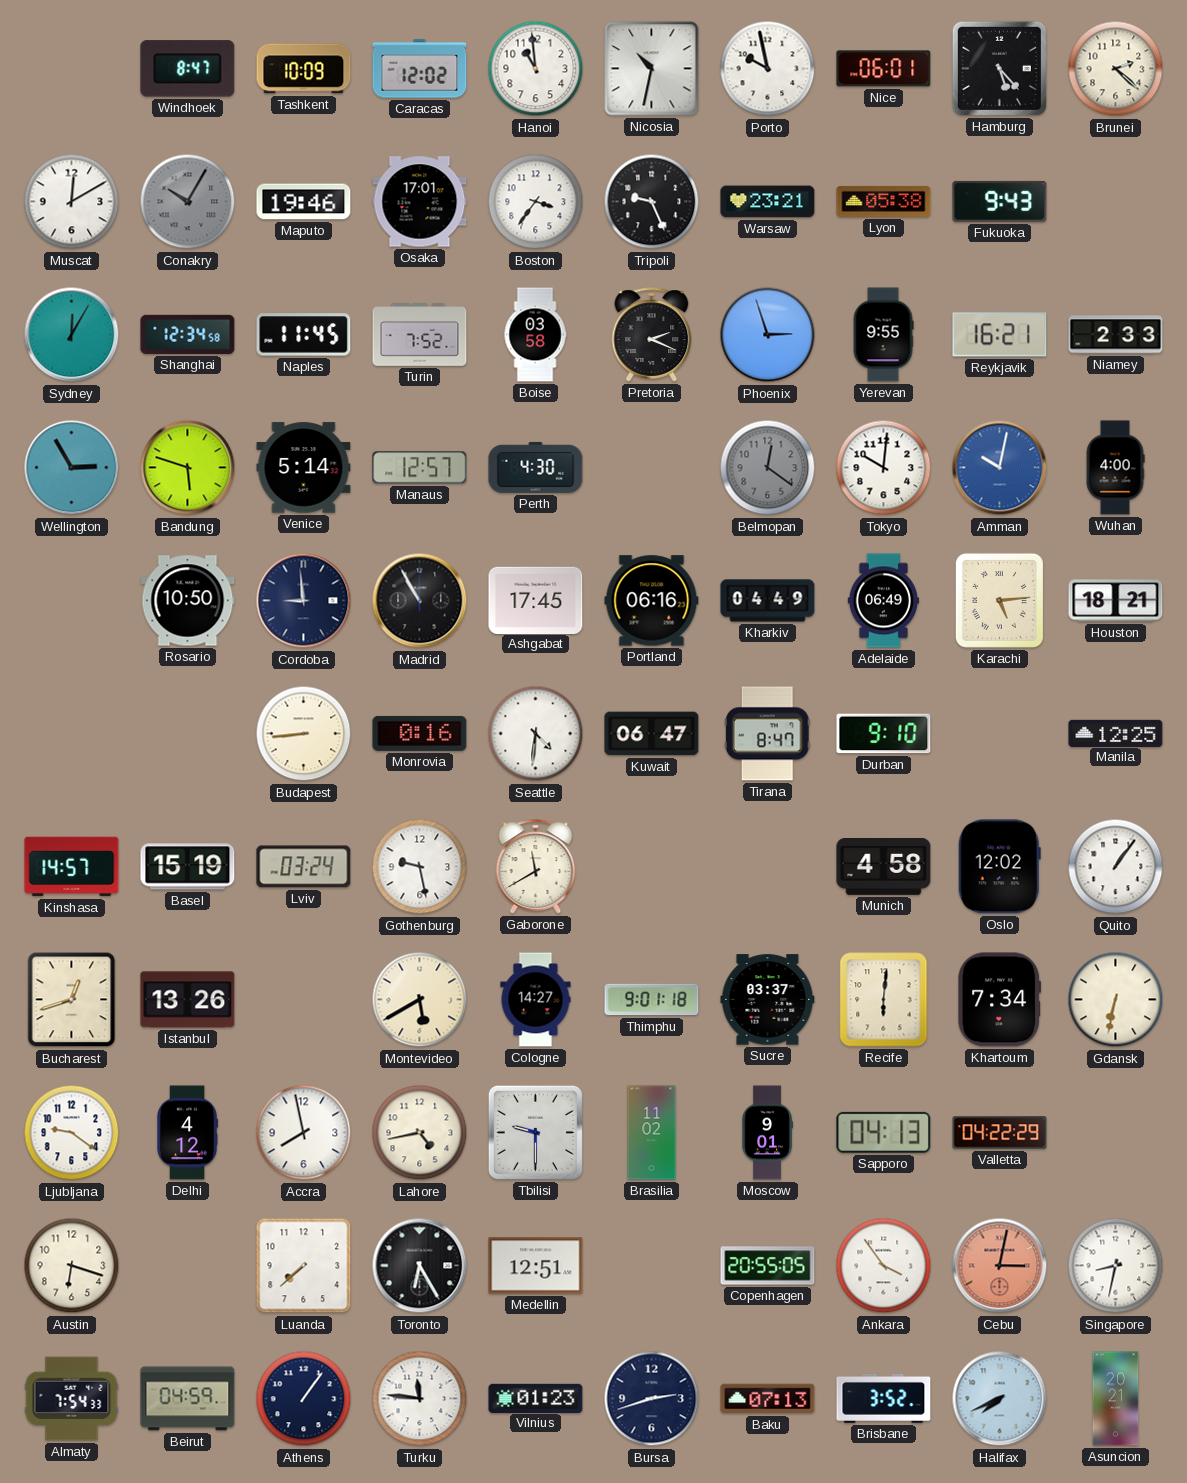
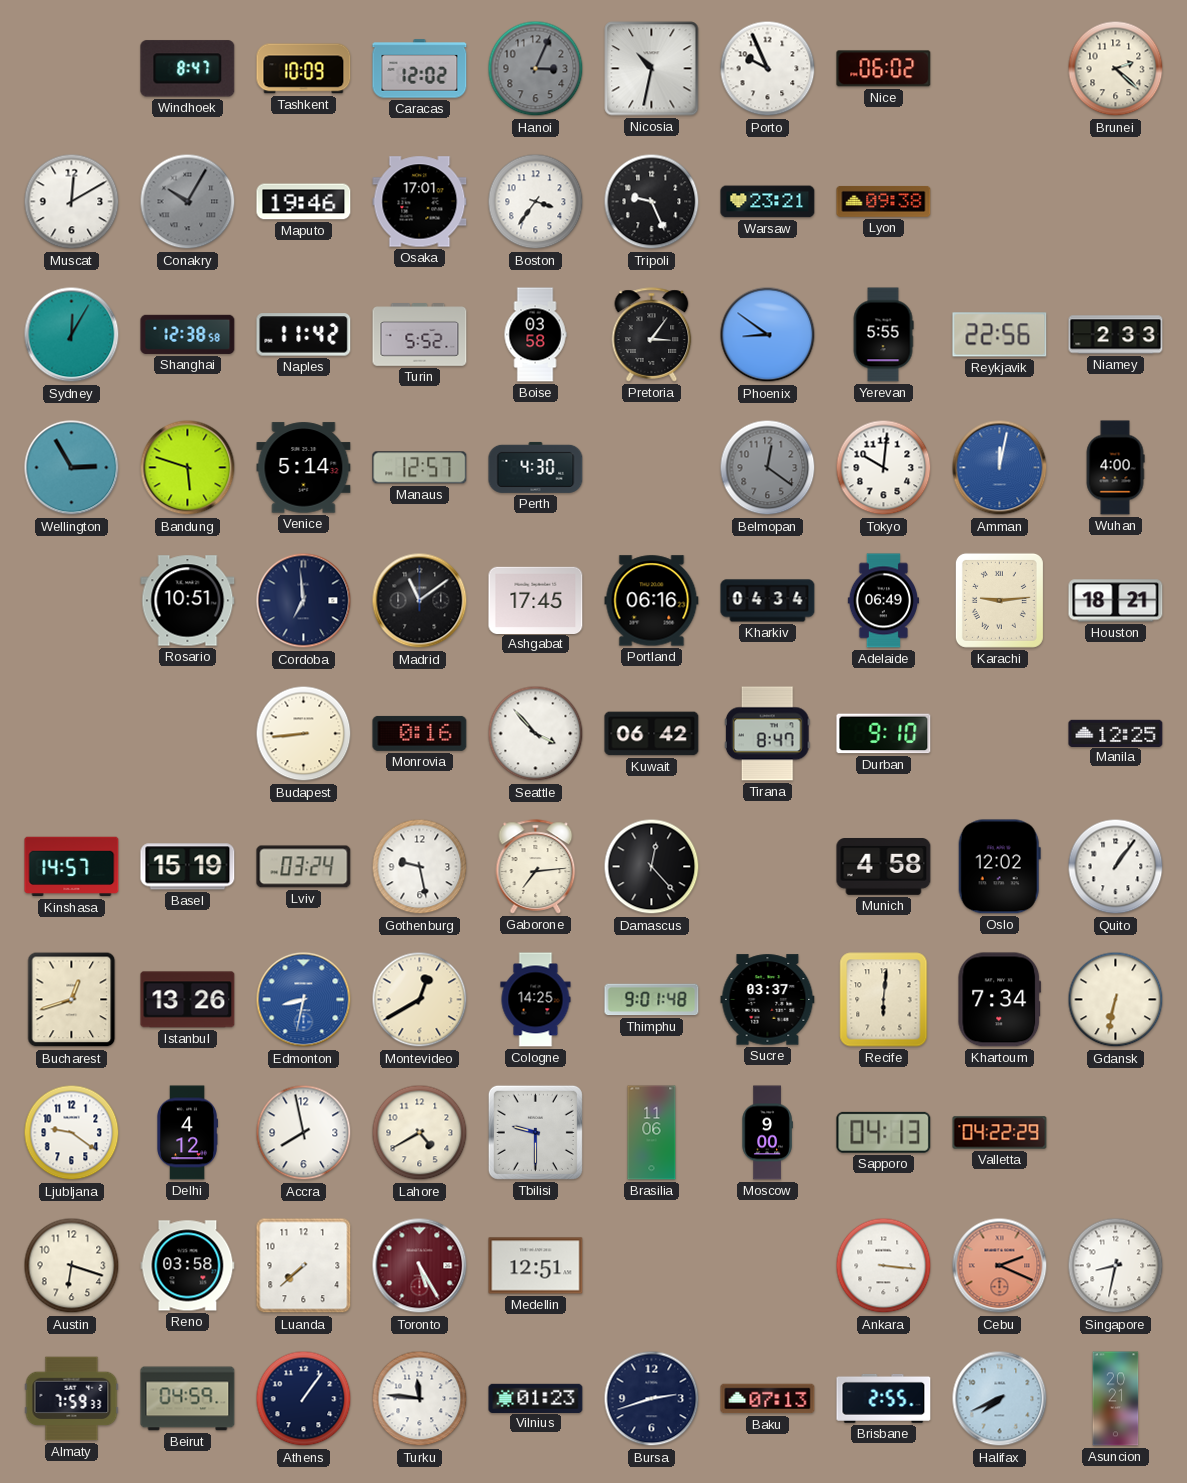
Hanoi: 10:59 -> 3:04
Hanoi dial: white -> grey
Porto: 9:58 -> 9:56
Nice: 06:01 -> 06:02
Hamburg: 5:23 -> none
Lyon: 05:38 -> 09:38
Fukuoka: 9:43 -> none
Shanghai: 12:34 -> 12:38
Naples: 11:45 -> 11:42
Turin: 7:52 -> 5:52
Pretoria: 2:19 -> 3:06
Phoenix: 2:57 -> 8:51
Yerevan: 9:55 -> 5:55
Reykjavik: 16:21 -> 22:56
Amman: 10:02 -> 12:02
Rosario: 10:50 -> 10:51
Cordoba: 8:59 -> 6:59
Madrid: 10:55 -> 11:09
Kharkiv: 04:49 -> 04:34
Karachi: 5:14 -> 9:14
Seattle: 4:31 -> 3:53
Kuwait: 06:47 -> 06:42
Gaborone: 11:40 -> 7:14
Damascus: none -> 12:23
Edmonton: none -> 8:32
Montevideo: 5:40 -> 12:40
Cologne: 14:27 -> 14:25
Thimphu: 9:01:18 -> 9:01:48
Lahore: 4:43 -> 4:40
Brasilia: 11:02 -> 11:06
Moscow: 9:01 -> 9:00
Reno: none -> 03:58
Toronto: 6:25 -> 5:25
Toronto dial: black -> burgundy
Copenhagen: 20:55 -> none
Ankara: 3:54 -> 3:16
Cebu: 3:02 -> 2:19
Almaty: 7:54 -> 7:59
Brisbane: 3:52 -> 2:55
